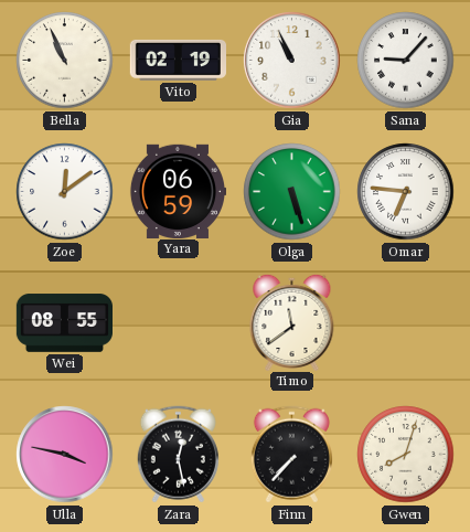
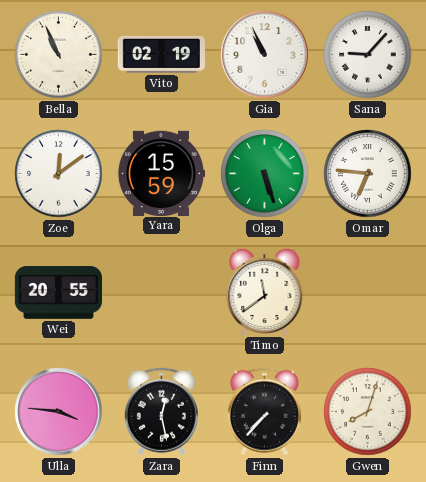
Yara: 06:59 -> 15:59
Wei: 08:55 -> 20:55
Ulla: 3:47 -> 3:46
